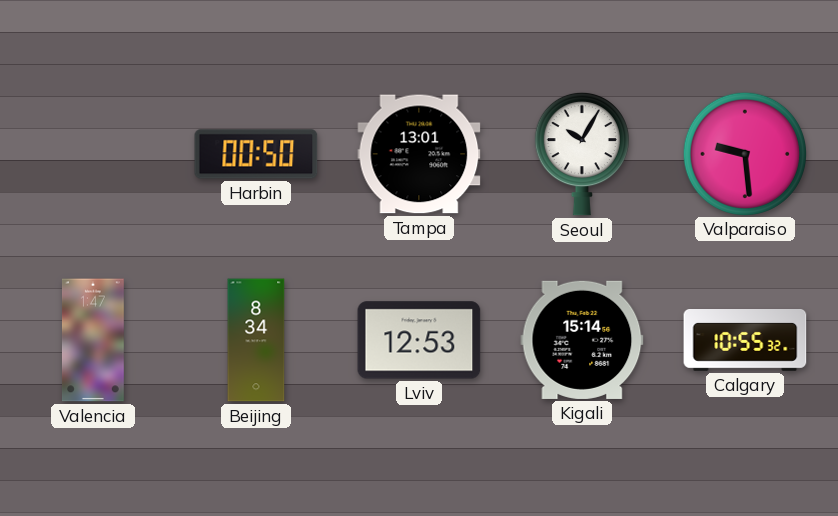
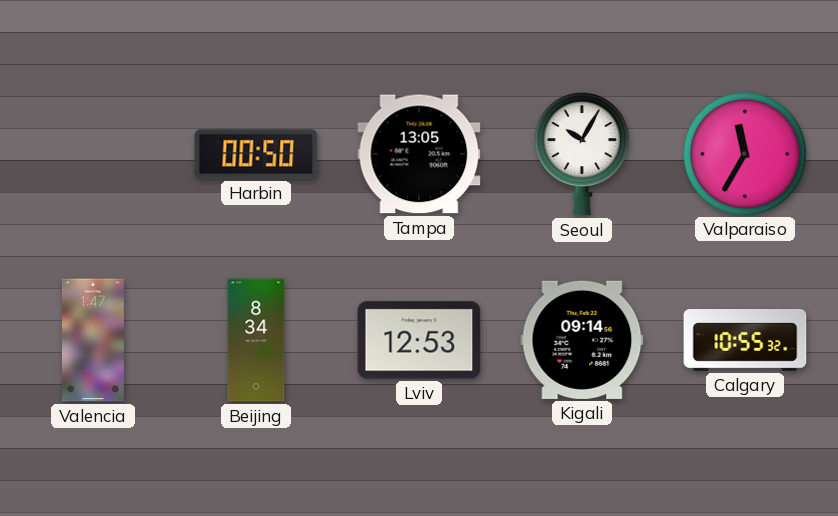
Tampa: 13:01 -> 13:05
Valparaiso: 9:29 -> 11:35
Kigali: 15:14 -> 09:14
